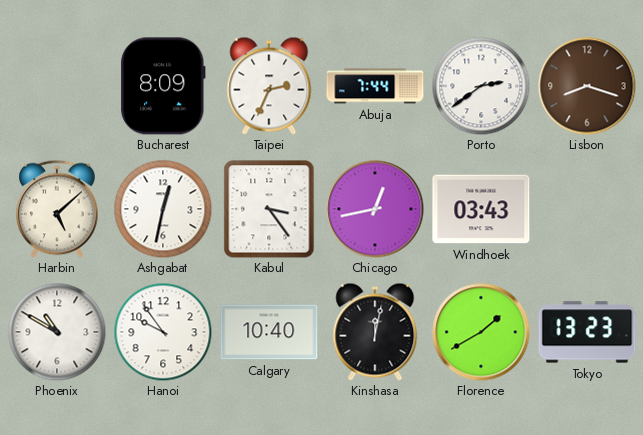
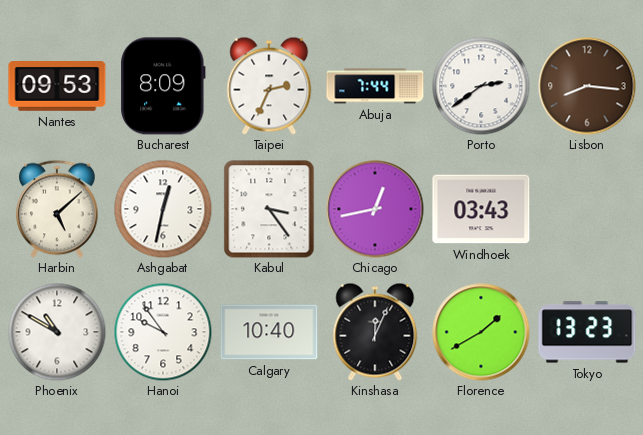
Nantes: none -> 09:53
Lisbon: 8:18 -> 8:16
Kinshasa: 12:02 -> 12:04
